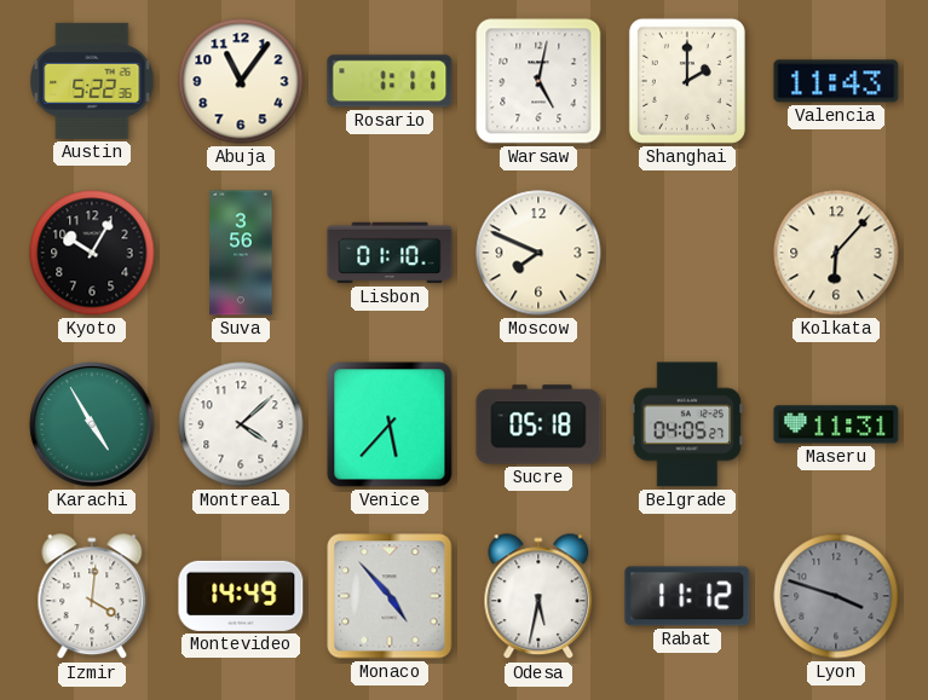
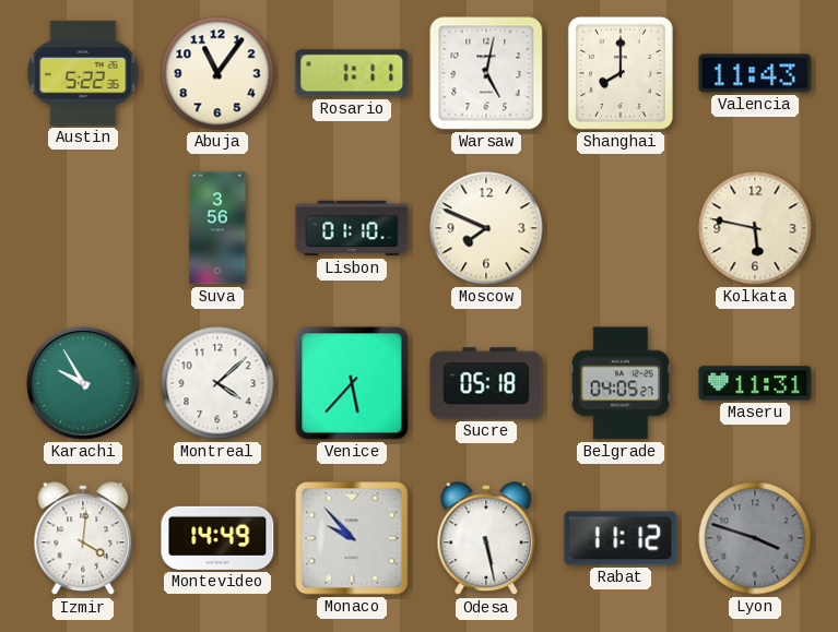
Shanghai: 2:00 -> 8:00
Kyoto: 10:05 -> none
Kolkata: 6:07 -> 5:47
Karachi: 4:55 -> 9:55
Monaco: 4:53 -> 9:53
Odesa: 5:32 -> 5:28
